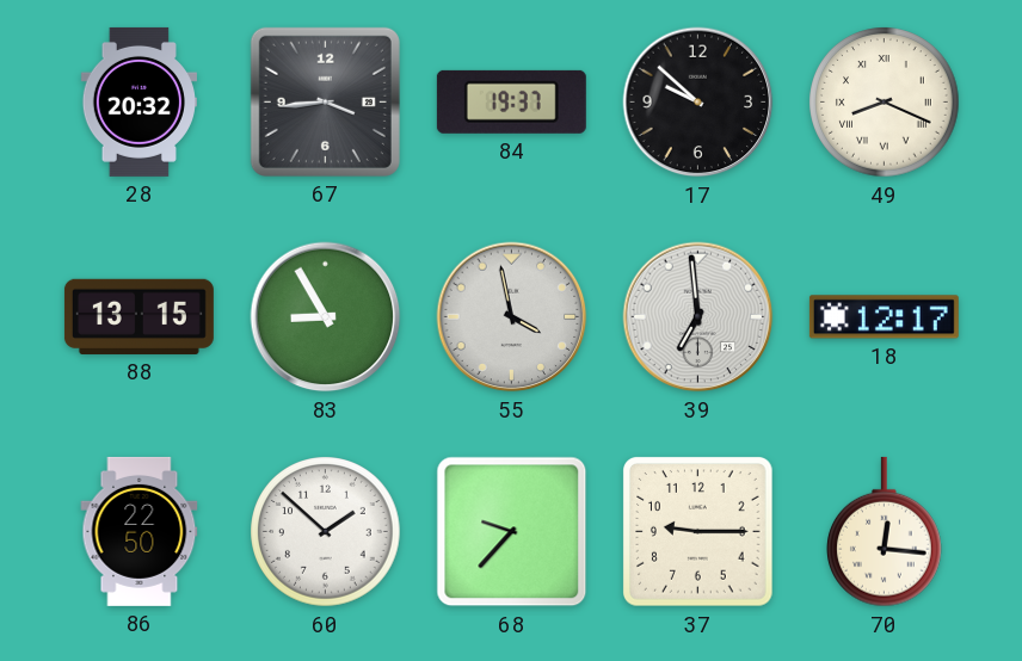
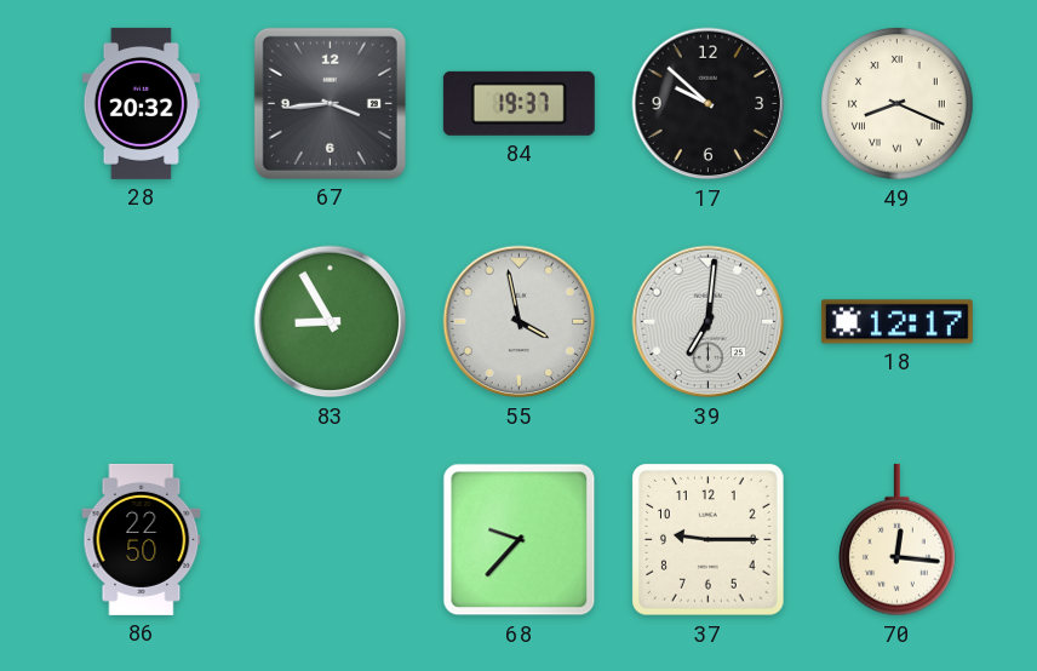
88: 13:15 -> none
39: 6:59 -> 7:01
60: 1:52 -> none
